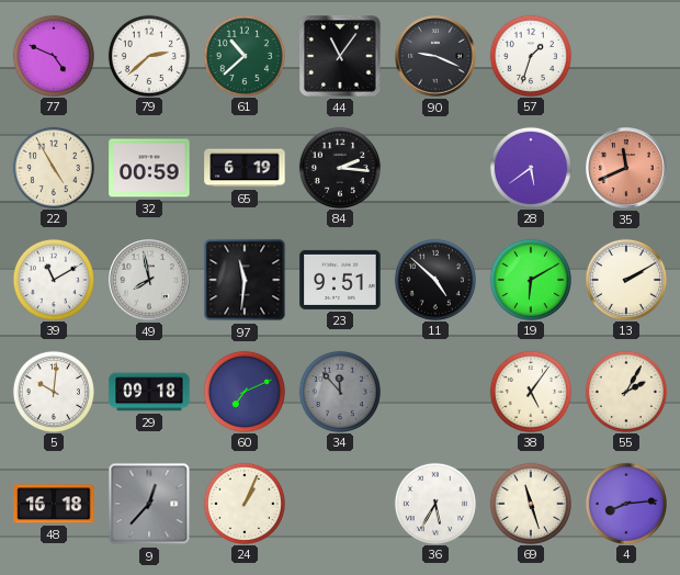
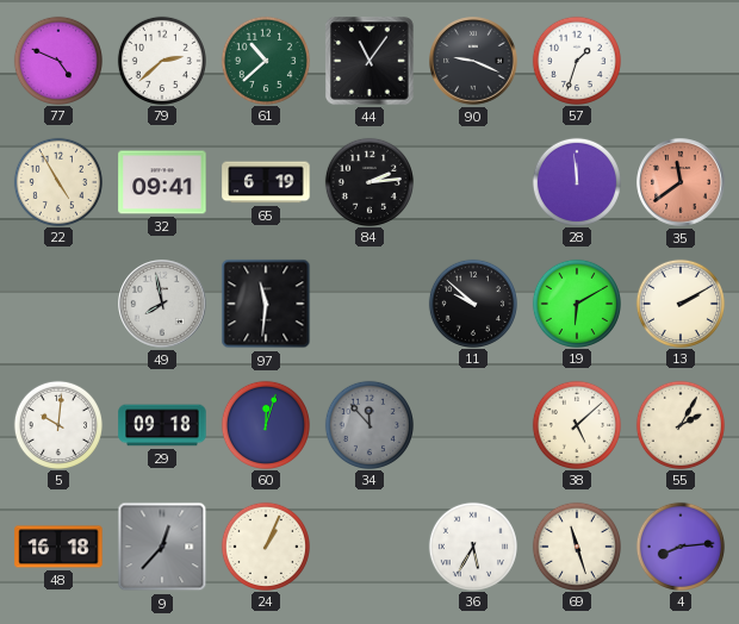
32: 00:59 -> 09:41
84: 2:16 -> 2:14
28: 5:39 -> 11:59
35: 11:41 -> 11:39
39: 11:10 -> none
23: 9:51 -> none
11: 4:52 -> 9:52
60: 7:11 -> 12:03
38: 5:06 -> 5:08
